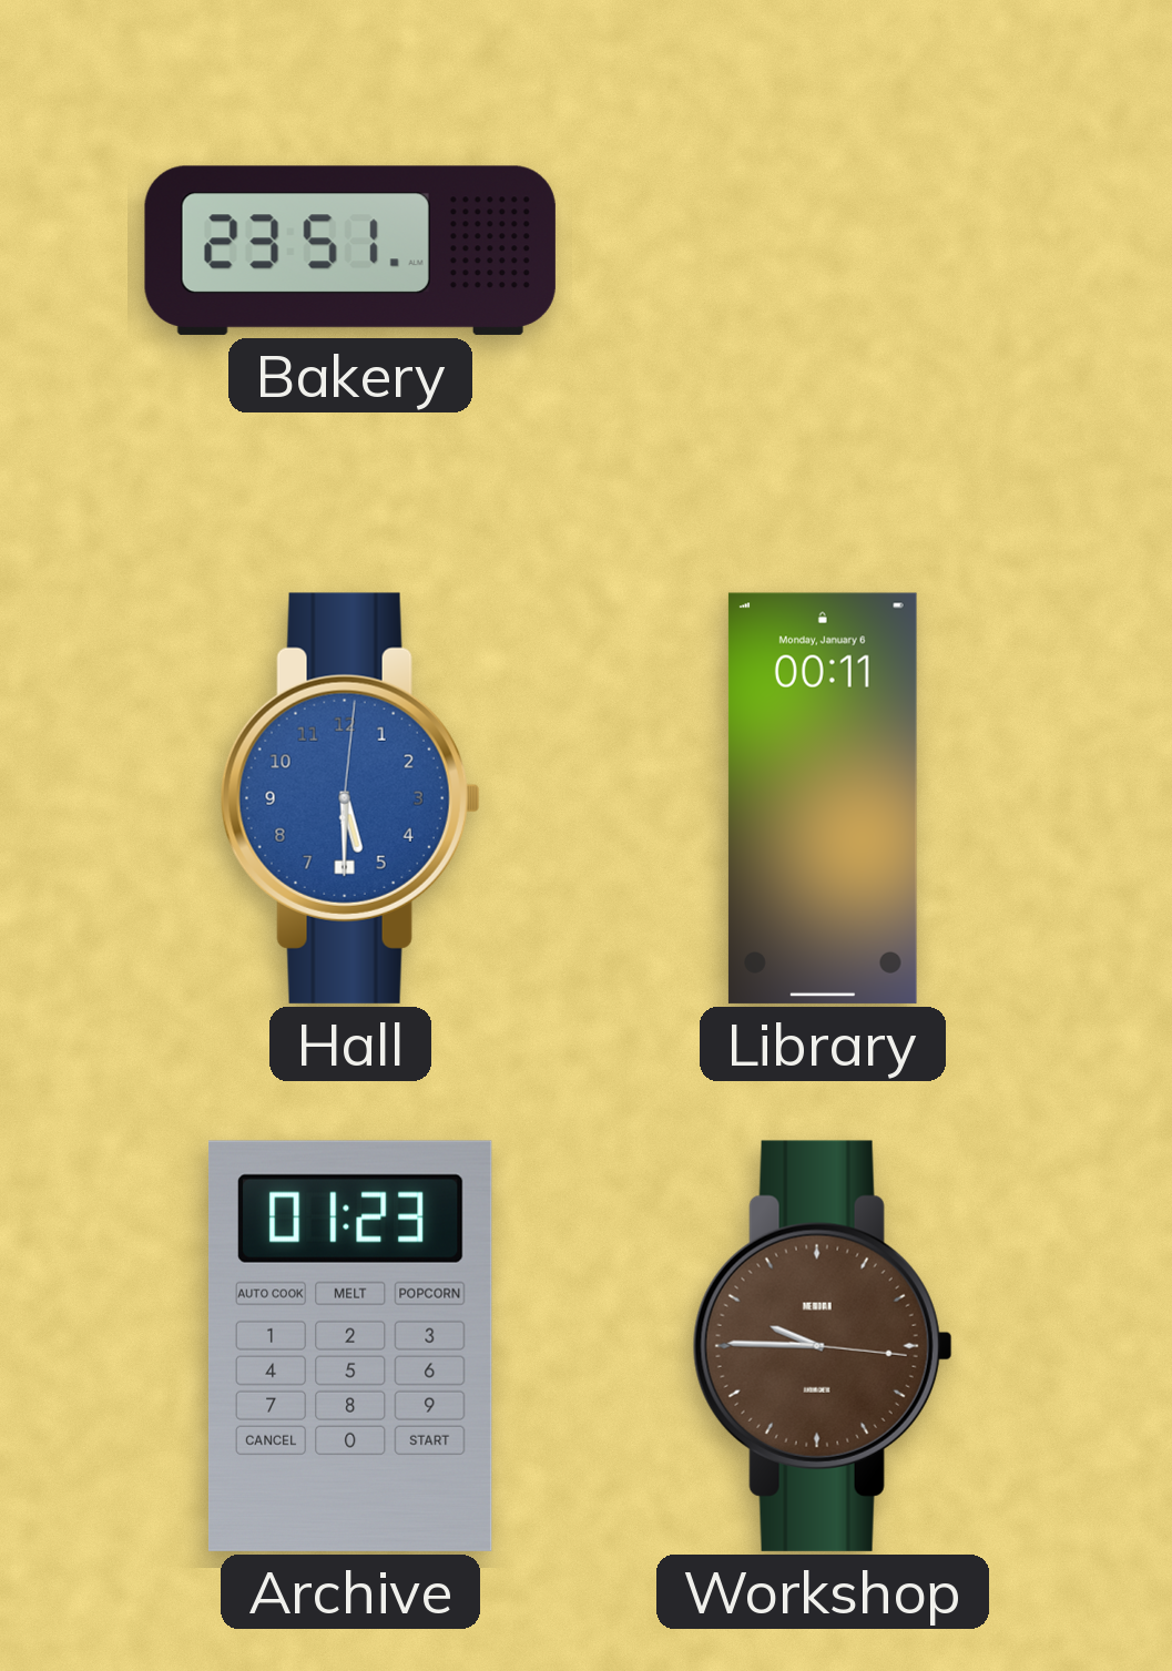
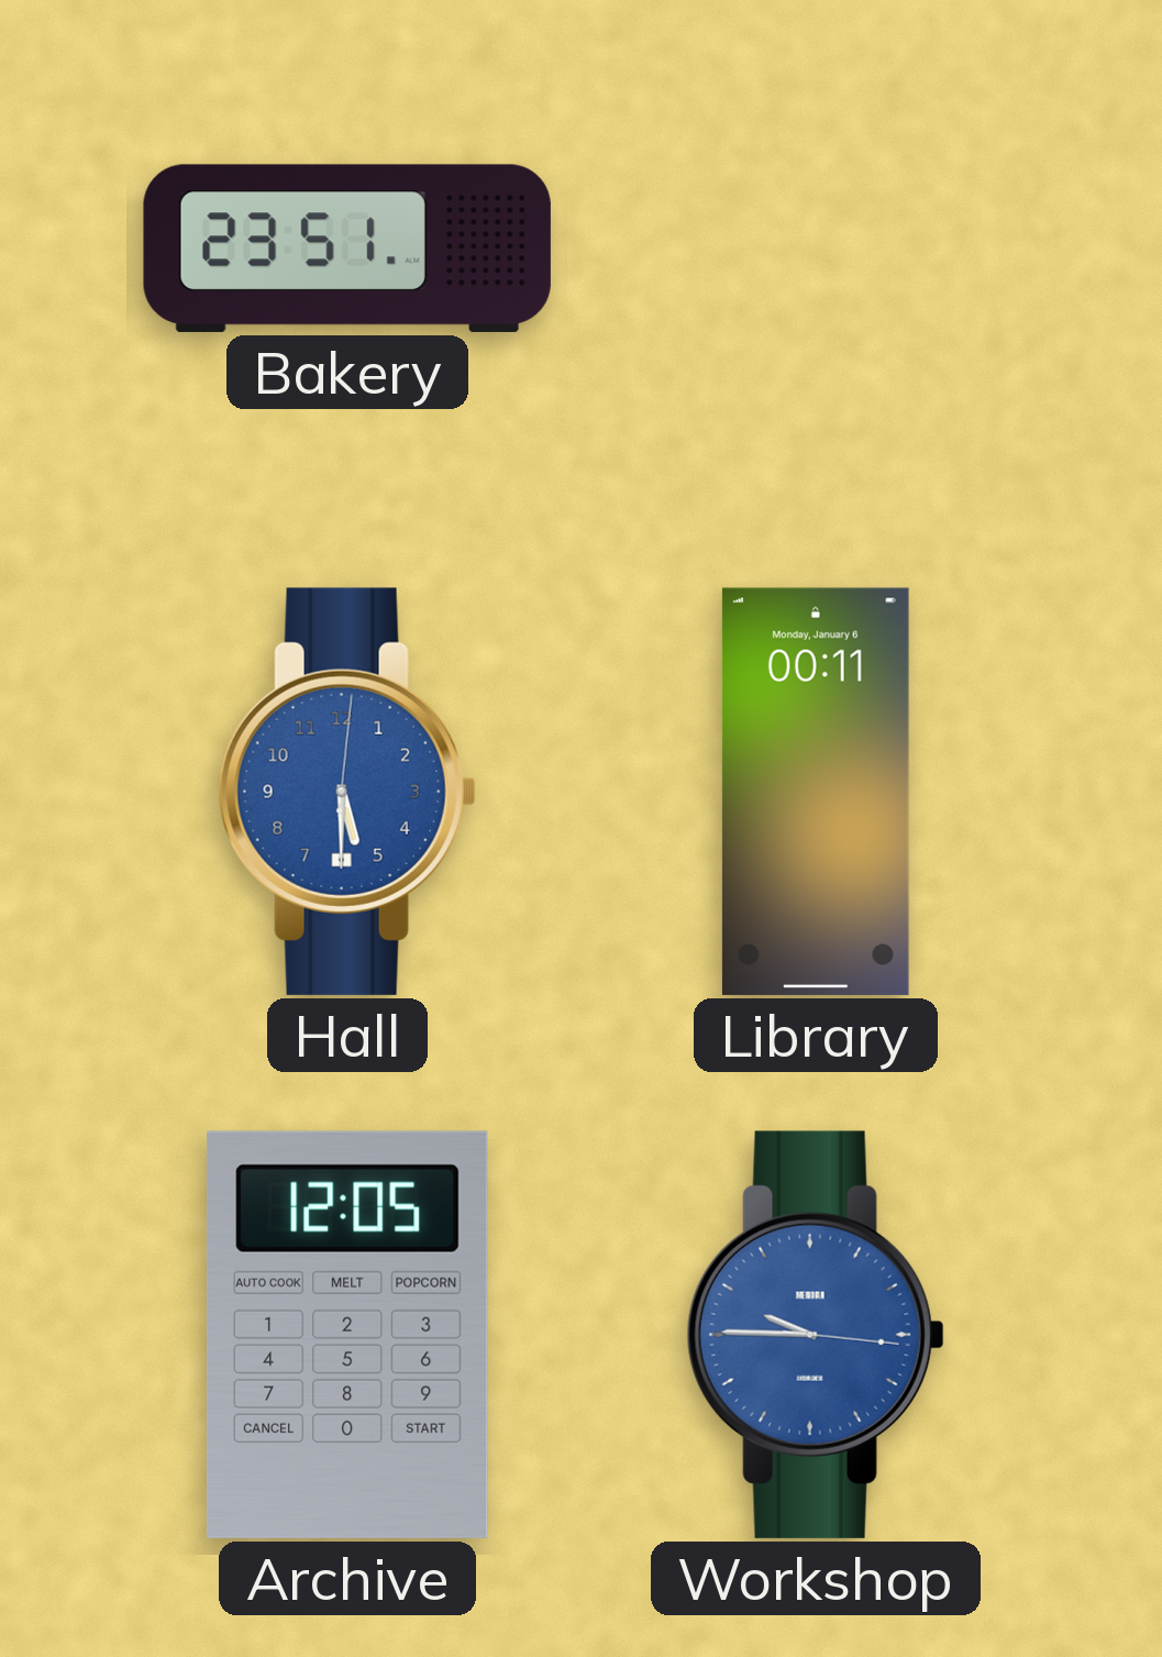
Archive: 01:23 -> 12:05
Workshop dial: brown -> blue
